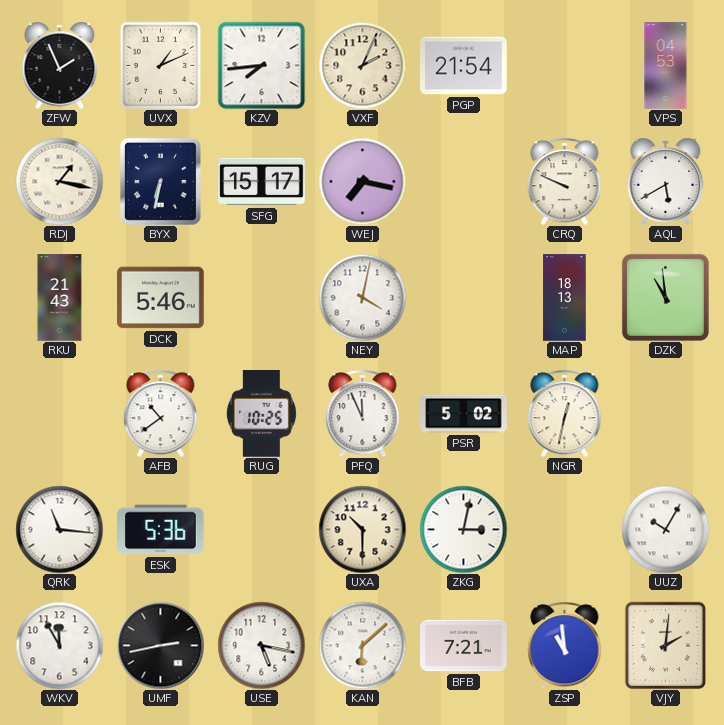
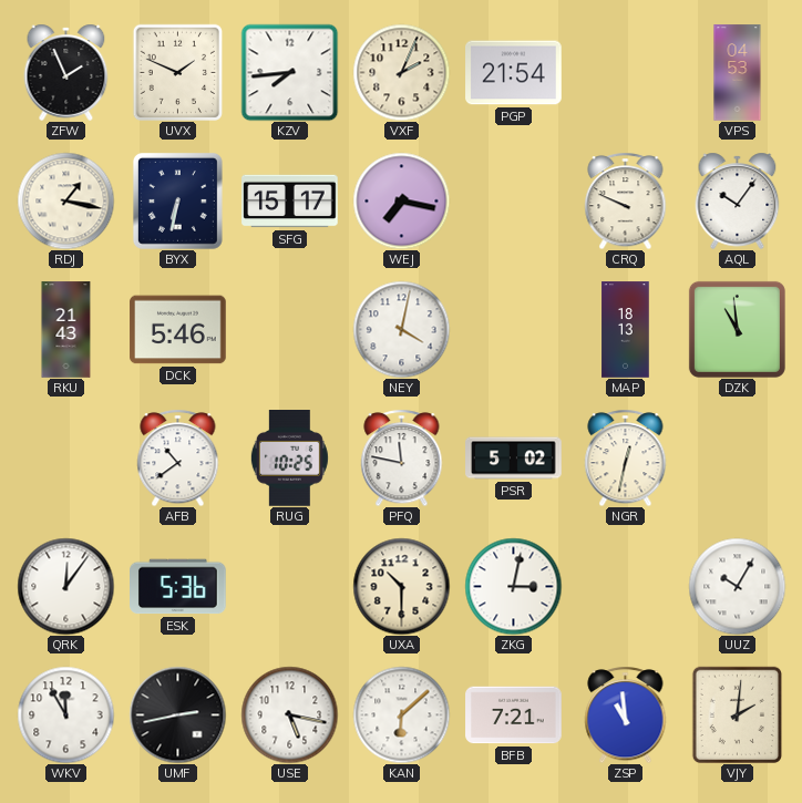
UVX: 1:11 -> 1:49
AQL: 5:40 -> 10:06
PFQ: 11:56 -> 11:47
QRK: 11:16 -> 12:06
